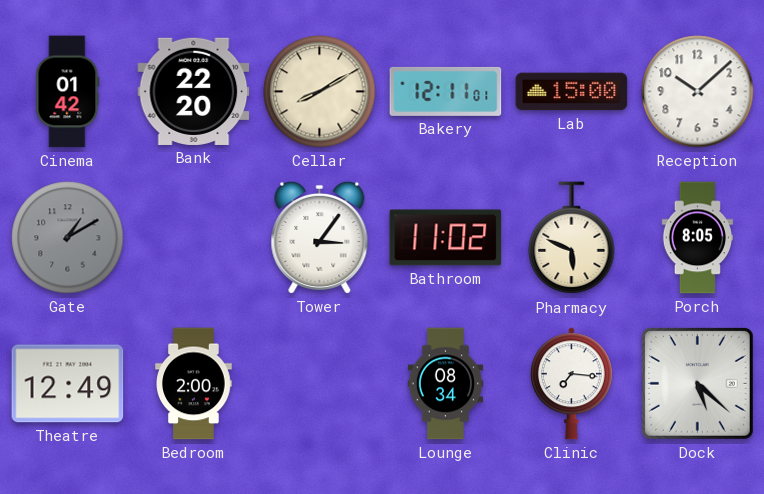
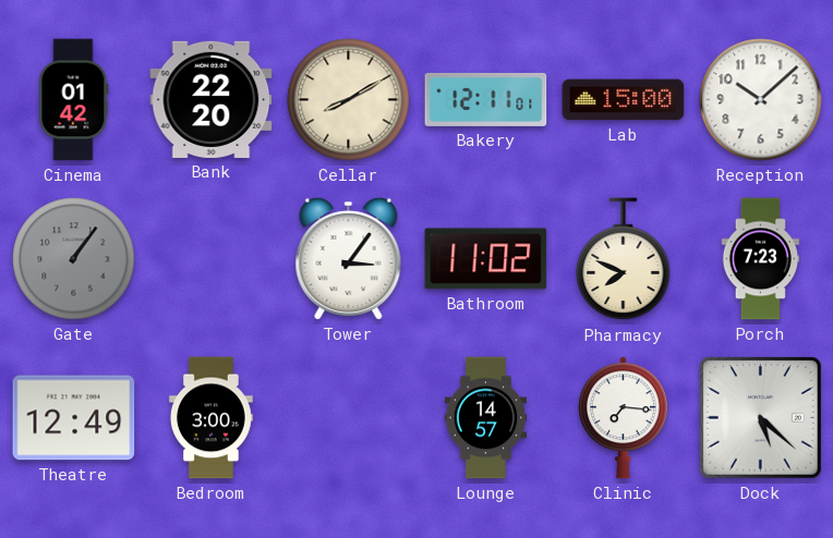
Gate: 1:10 -> 1:06
Pharmacy: 5:49 -> 7:49
Porch: 8:05 -> 7:23
Bedroom: 2:00 -> 3:00
Lounge: 08:34 -> 14:57
